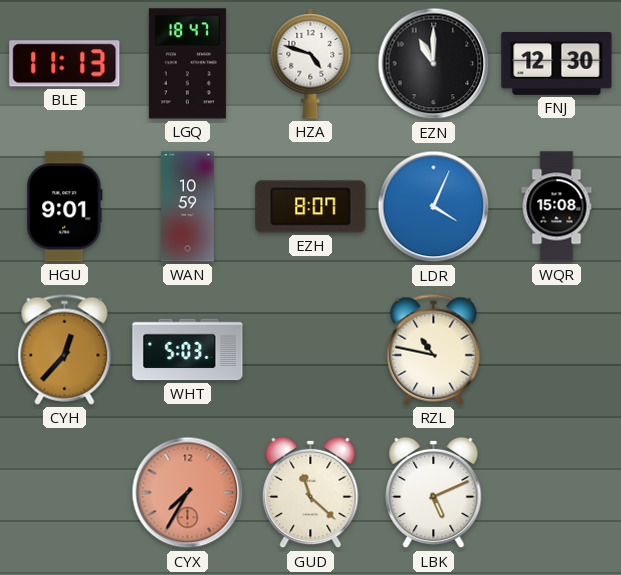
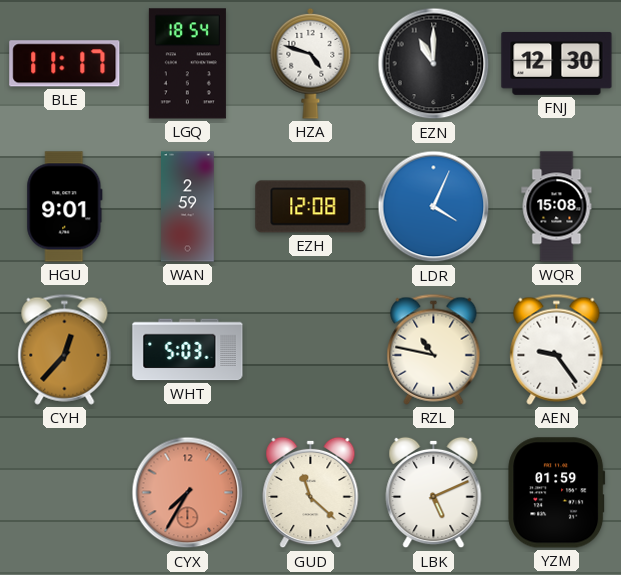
BLE: 11:13 -> 11:17
LGQ: 18:47 -> 18:54
WAN: 10:59 -> 2:59
EZH: 8:07 -> 12:08
AEN: none -> 9:24
YZM: none -> 01:59
